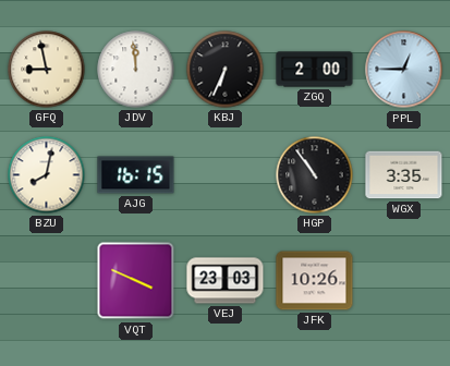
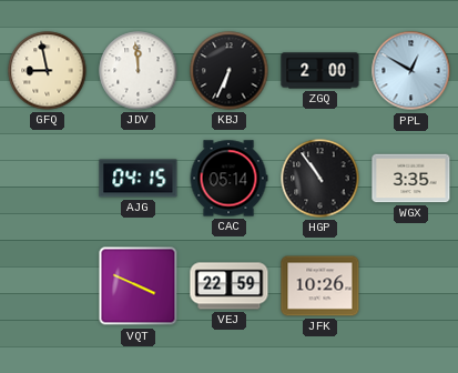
PPL: 12:45 -> 12:50
BZU: 8:02 -> none
AJG: 16:15 -> 04:15
CAC: none -> 05:14
VEJ: 23:03 -> 22:59
